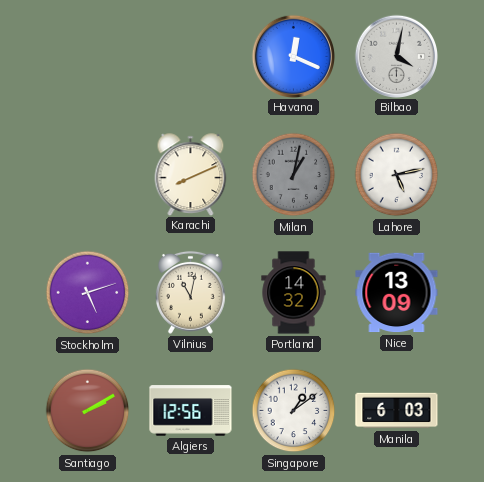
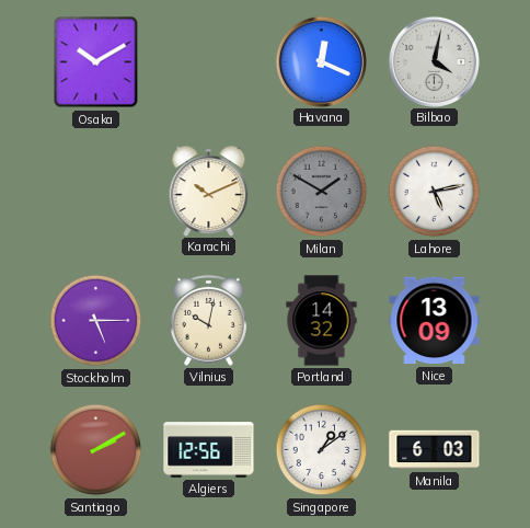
Osaka: none -> 10:10
Karachi: 8:11 -> 10:11
Milan: 1:02 -> 1:50
Stockholm: 5:12 -> 5:15
Vilnius: 11:02 -> 10:02
